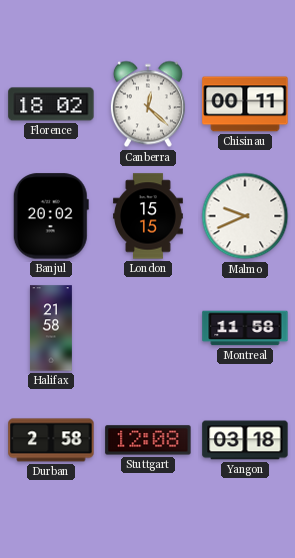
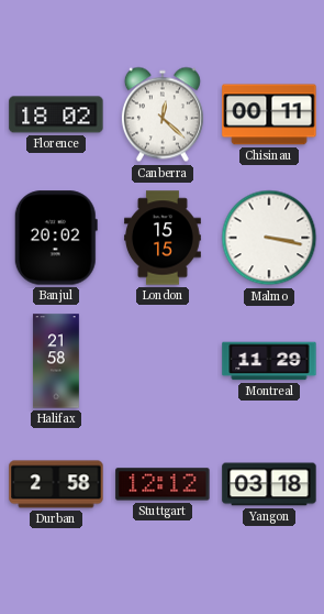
Malmo: 9:41 -> 3:17
Montreal: 11:58 -> 11:29
Stuttgart: 12:08 -> 12:12
